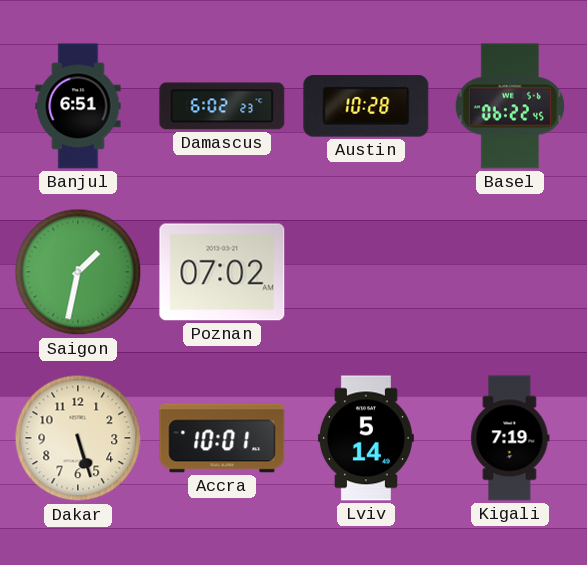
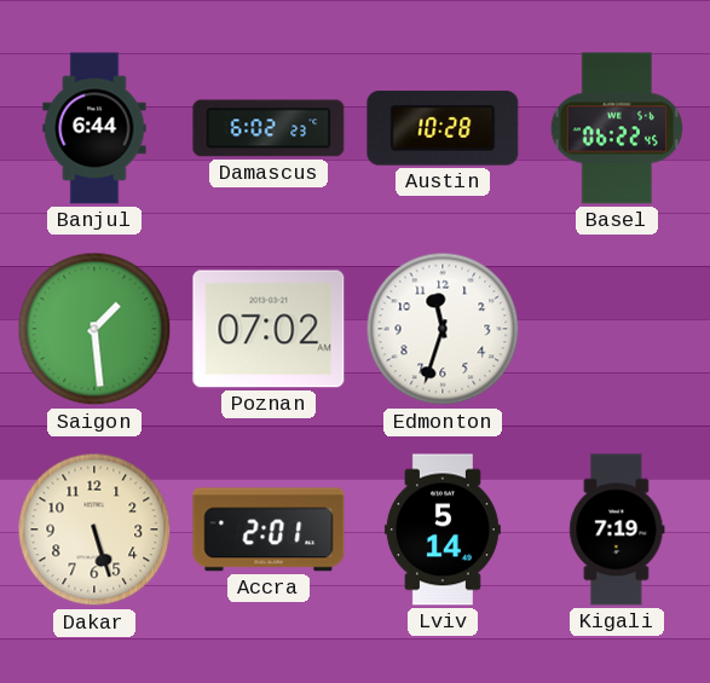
Banjul: 6:51 -> 6:44
Saigon: 1:32 -> 1:29
Edmonton: none -> 11:33
Accra: 10:01 -> 2:01
